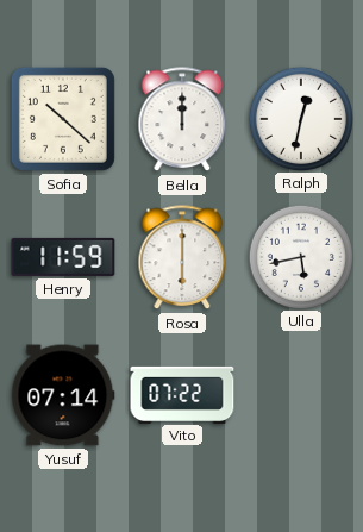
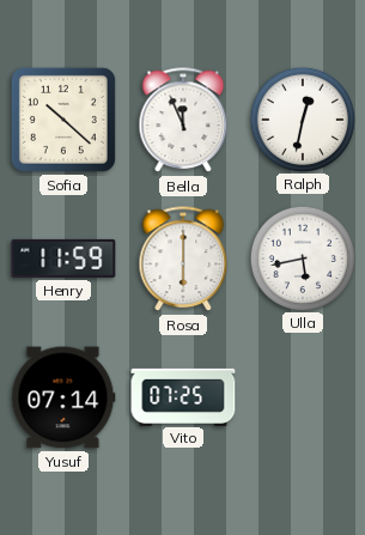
Bella: 12:00 -> 11:56
Vito: 07:22 -> 07:25
